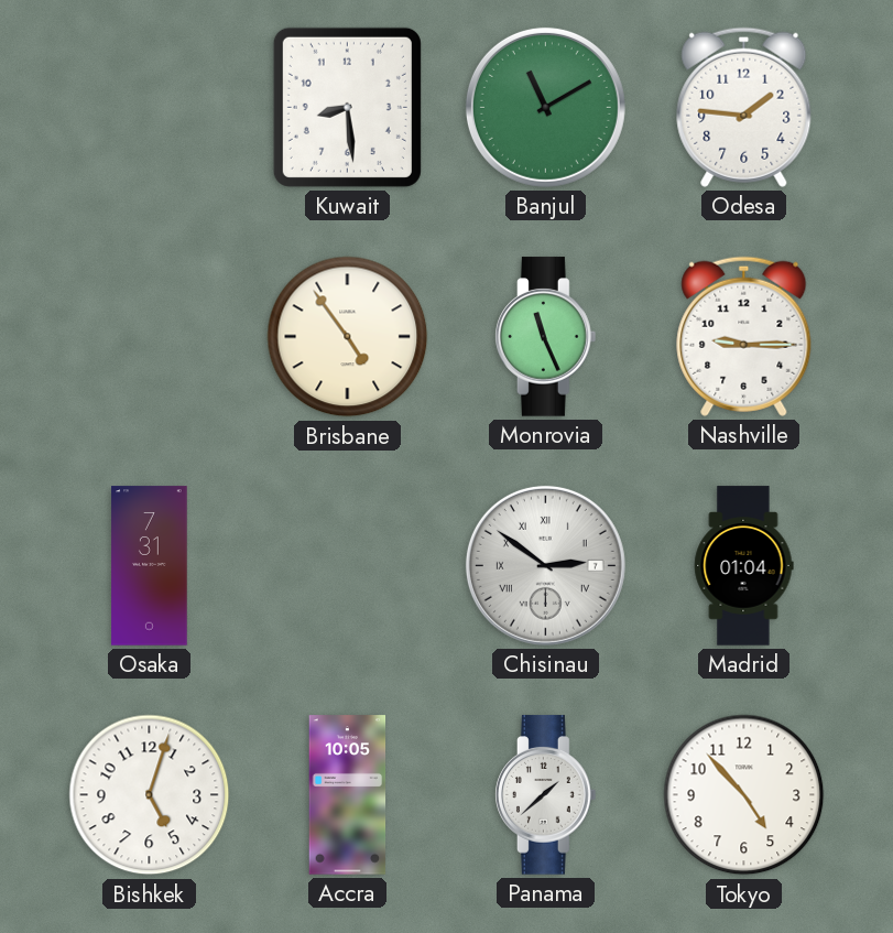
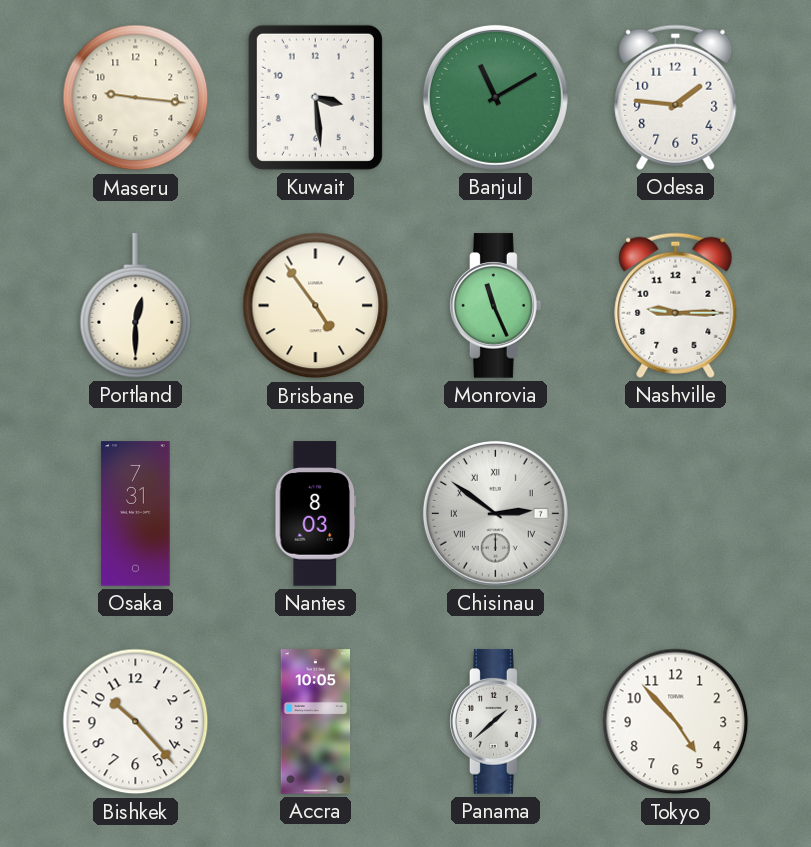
Maseru: none -> 9:16
Kuwait: 8:29 -> 3:29
Portland: none -> 12:30
Nantes: none -> 8:03
Madrid: 01:04 -> none
Bishkek: 5:03 -> 10:23
